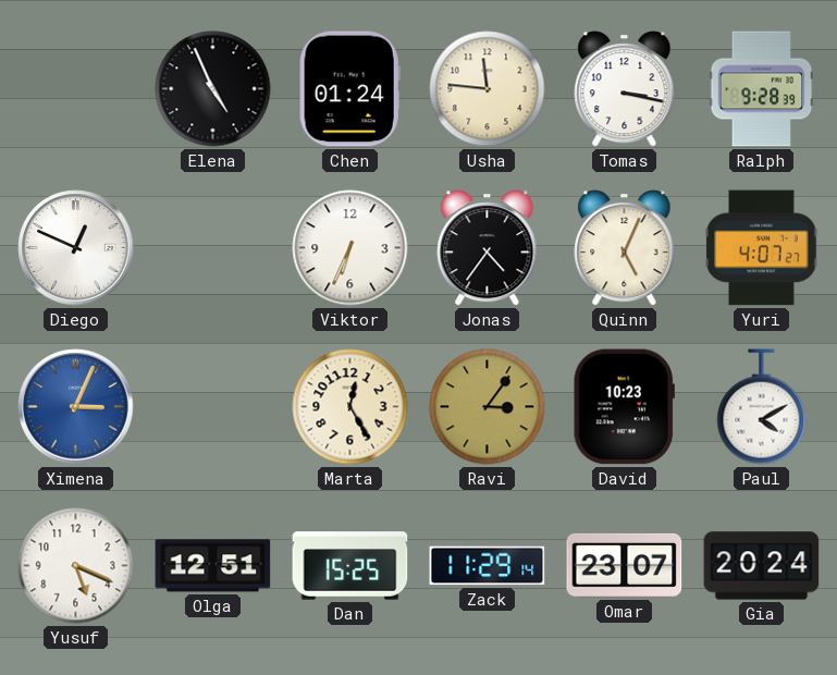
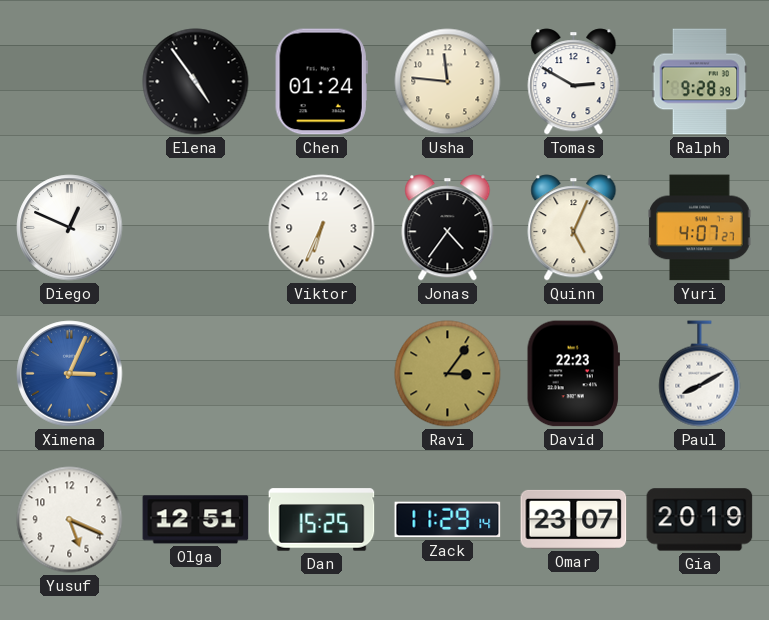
Elena: 4:56 -> 4:54
Tomas: 3:17 -> 2:50
Marta: 12:25 -> none
David: 10:23 -> 22:23
Paul: 4:10 -> 8:10
Gia: 20:24 -> 20:19
